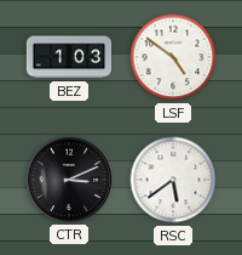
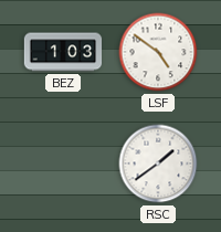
CTR: 3:11 -> none
RSC: 5:39 -> 1:39
